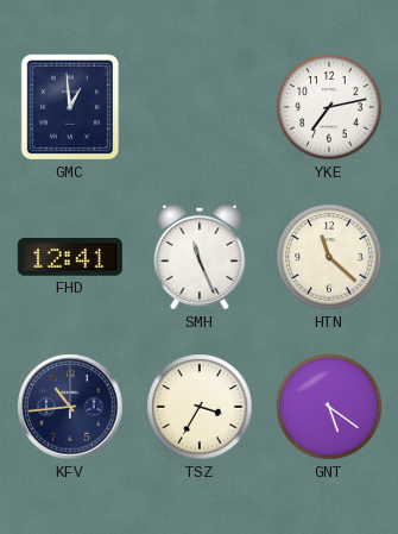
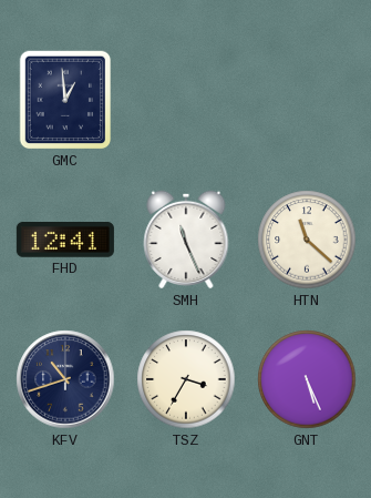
YKE: 7:13 -> none
KFV: 10:44 -> 10:42
GNT: 5:21 -> 5:26
